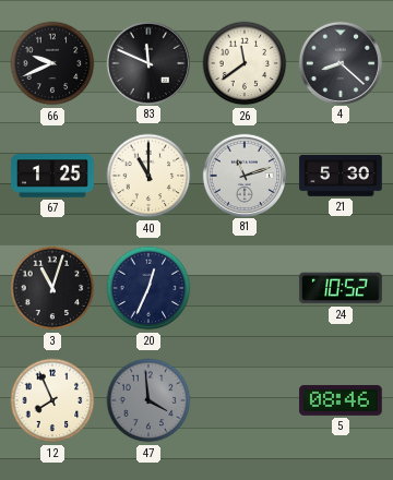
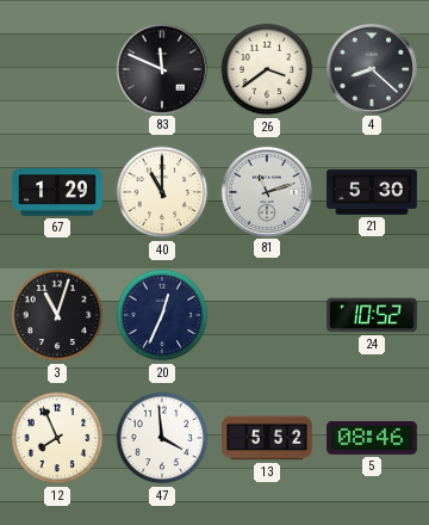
66: 9:41 -> none
26: 11:39 -> 3:39
67: 1:25 -> 1:29
47 dial: grey -> white
13: none -> 5:52
